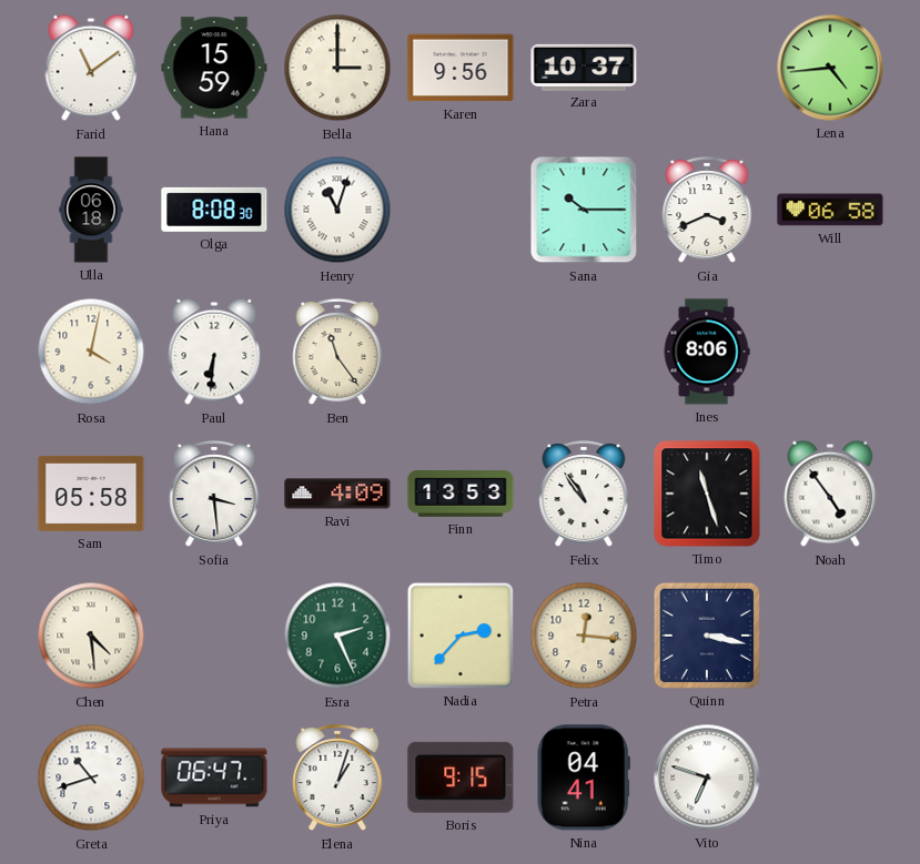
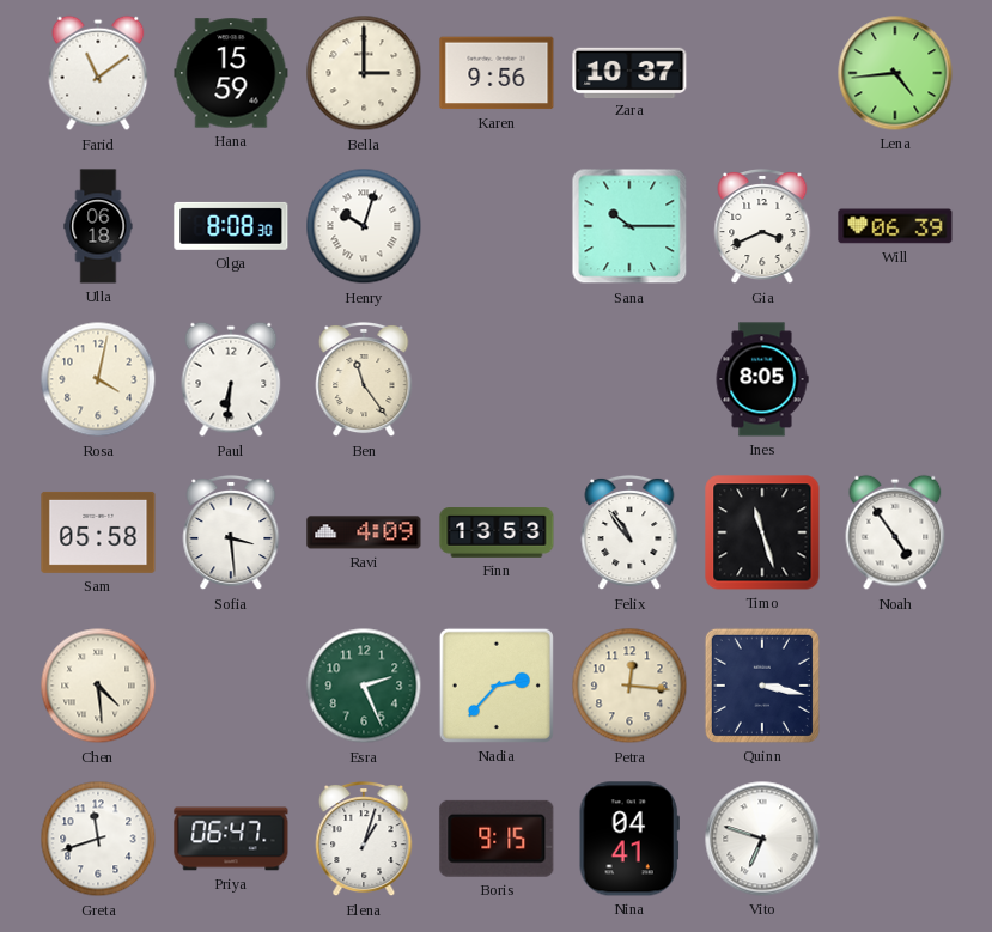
Henry: 11:03 -> 10:03
Will: 06:58 -> 06:39
Ines: 8:06 -> 8:05
Greta: 10:42 -> 11:42
